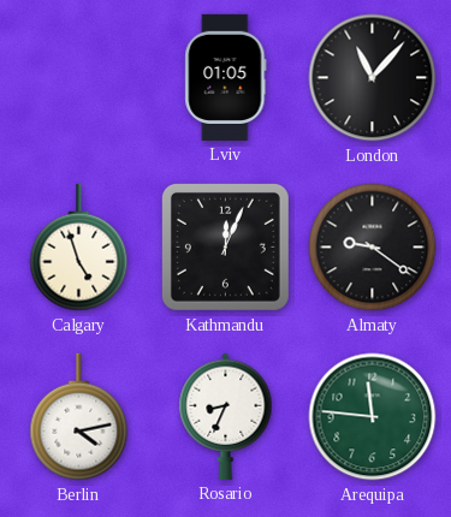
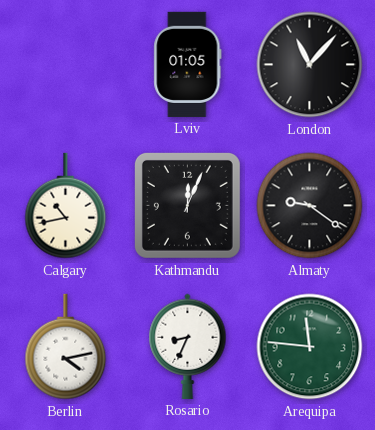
Calgary: 4:57 -> 10:43
